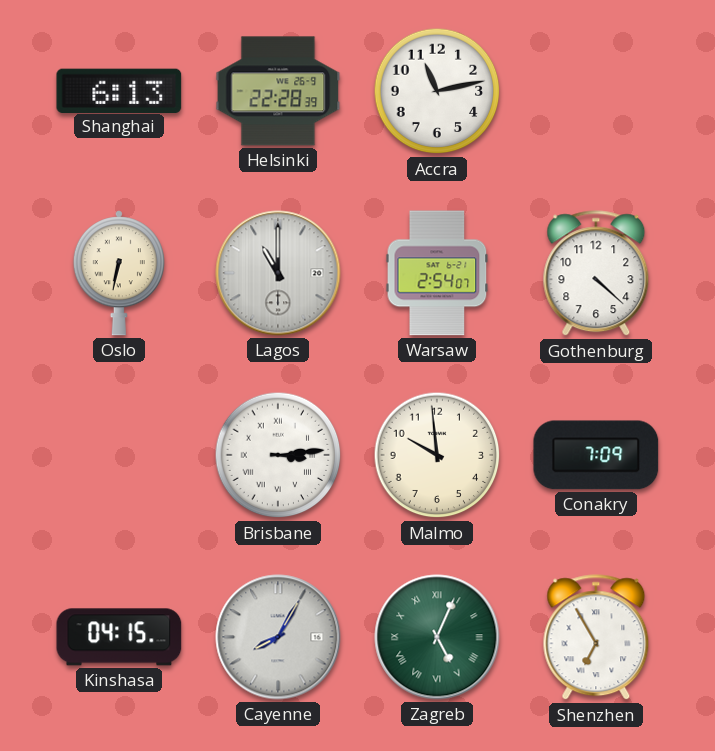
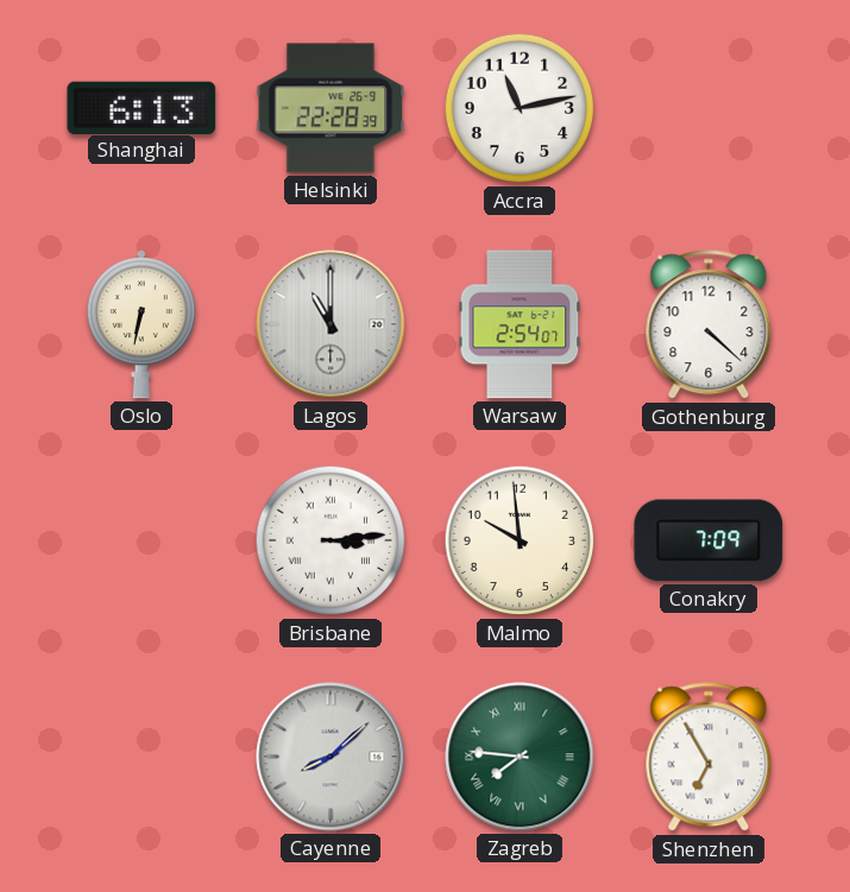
Kinshasa: 04:15 -> none
Cayenne: 8:05 -> 8:08
Zagreb: 5:04 -> 7:46
